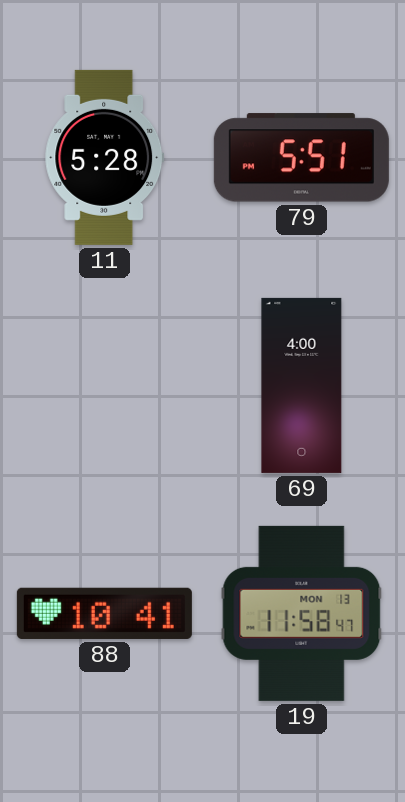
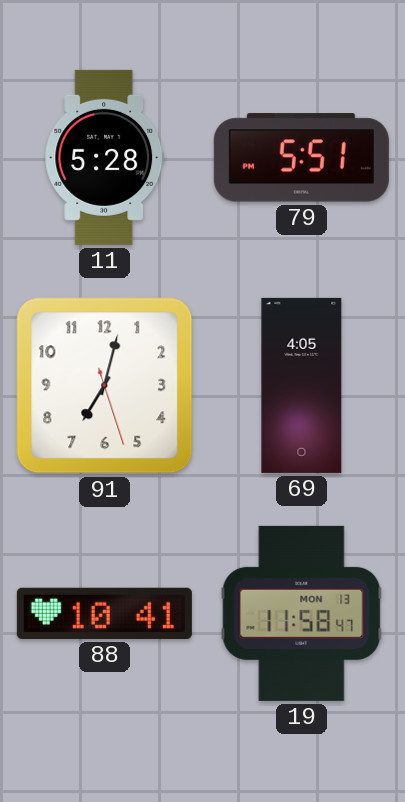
91: none -> 7:02
69: 4:00 -> 4:05
